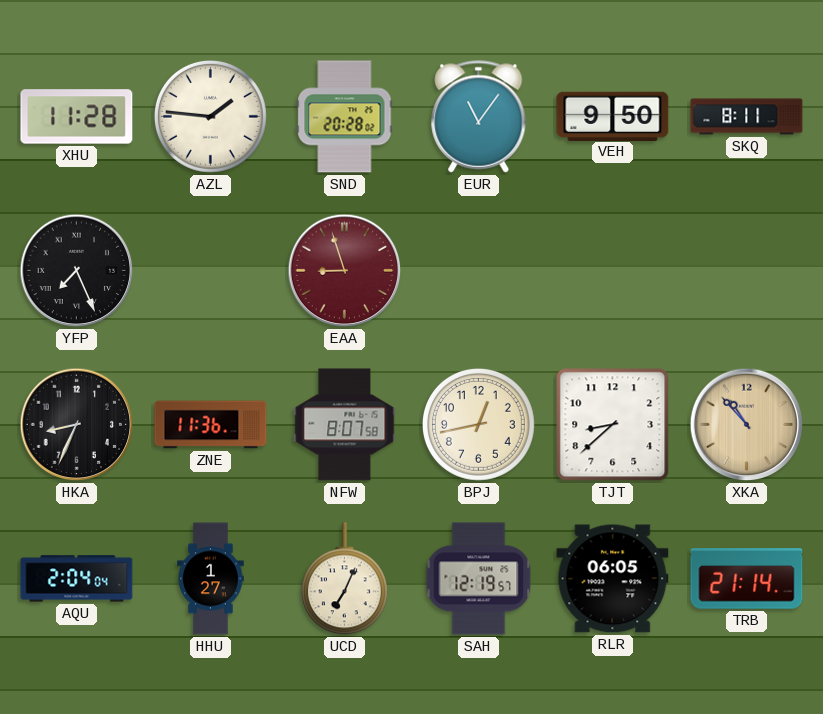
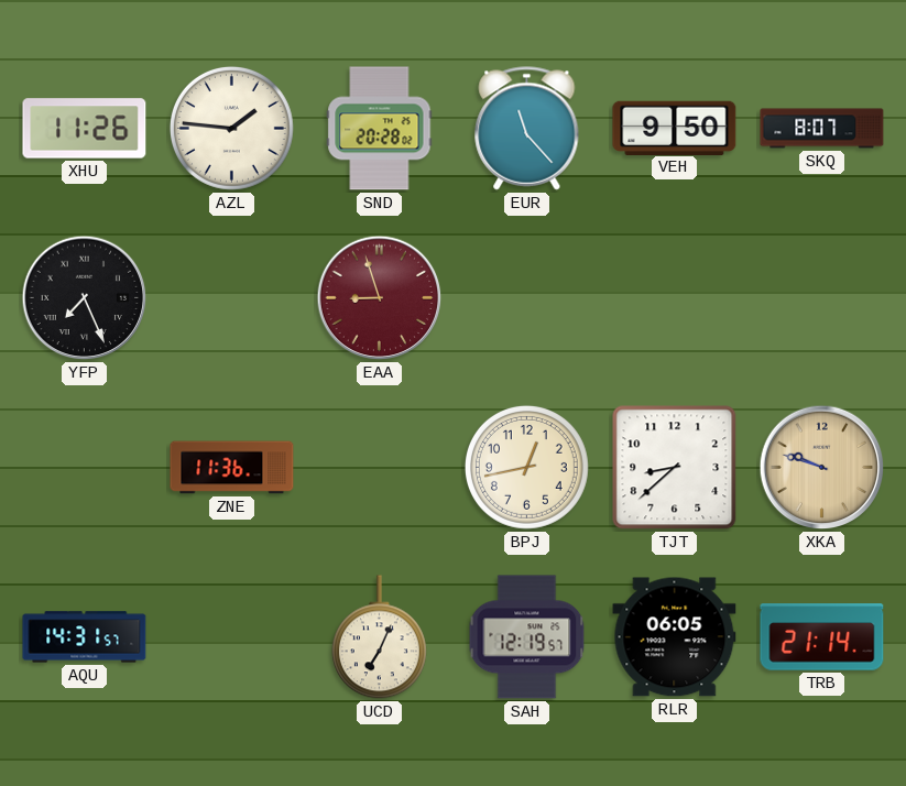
XHU: 11:28 -> 11:26
EUR: 11:06 -> 11:23
SKQ: 8:11 -> 8:07
HKA: 8:34 -> none
NFW: 8:07 -> none
XKA: 10:53 -> 9:48
AQU: 2:04 -> 14:31
HHU: 1:27 -> none
